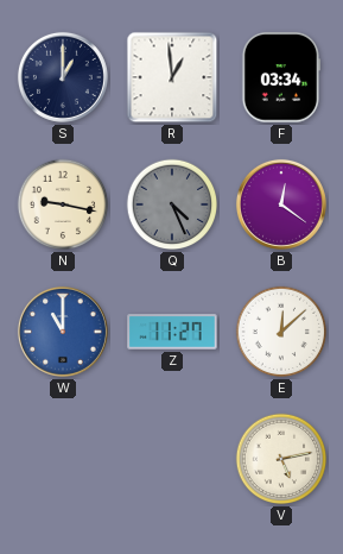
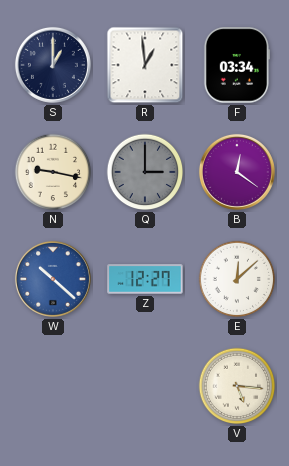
Q: 4:26 -> 3:00
W: 11:00 -> 10:22
Z: 11:27 -> 12:27
V: 5:13 -> 5:16
